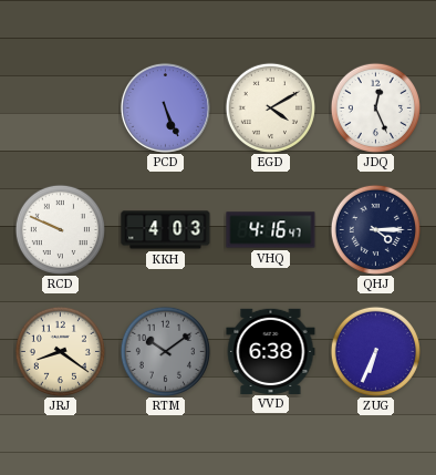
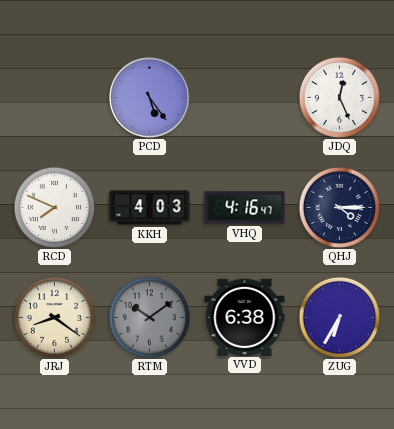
PCD: 5:26 -> 5:24
EGD: 4:10 -> none
RCD: 9:49 -> 7:49
ZUG: 6:34 -> 6:35
